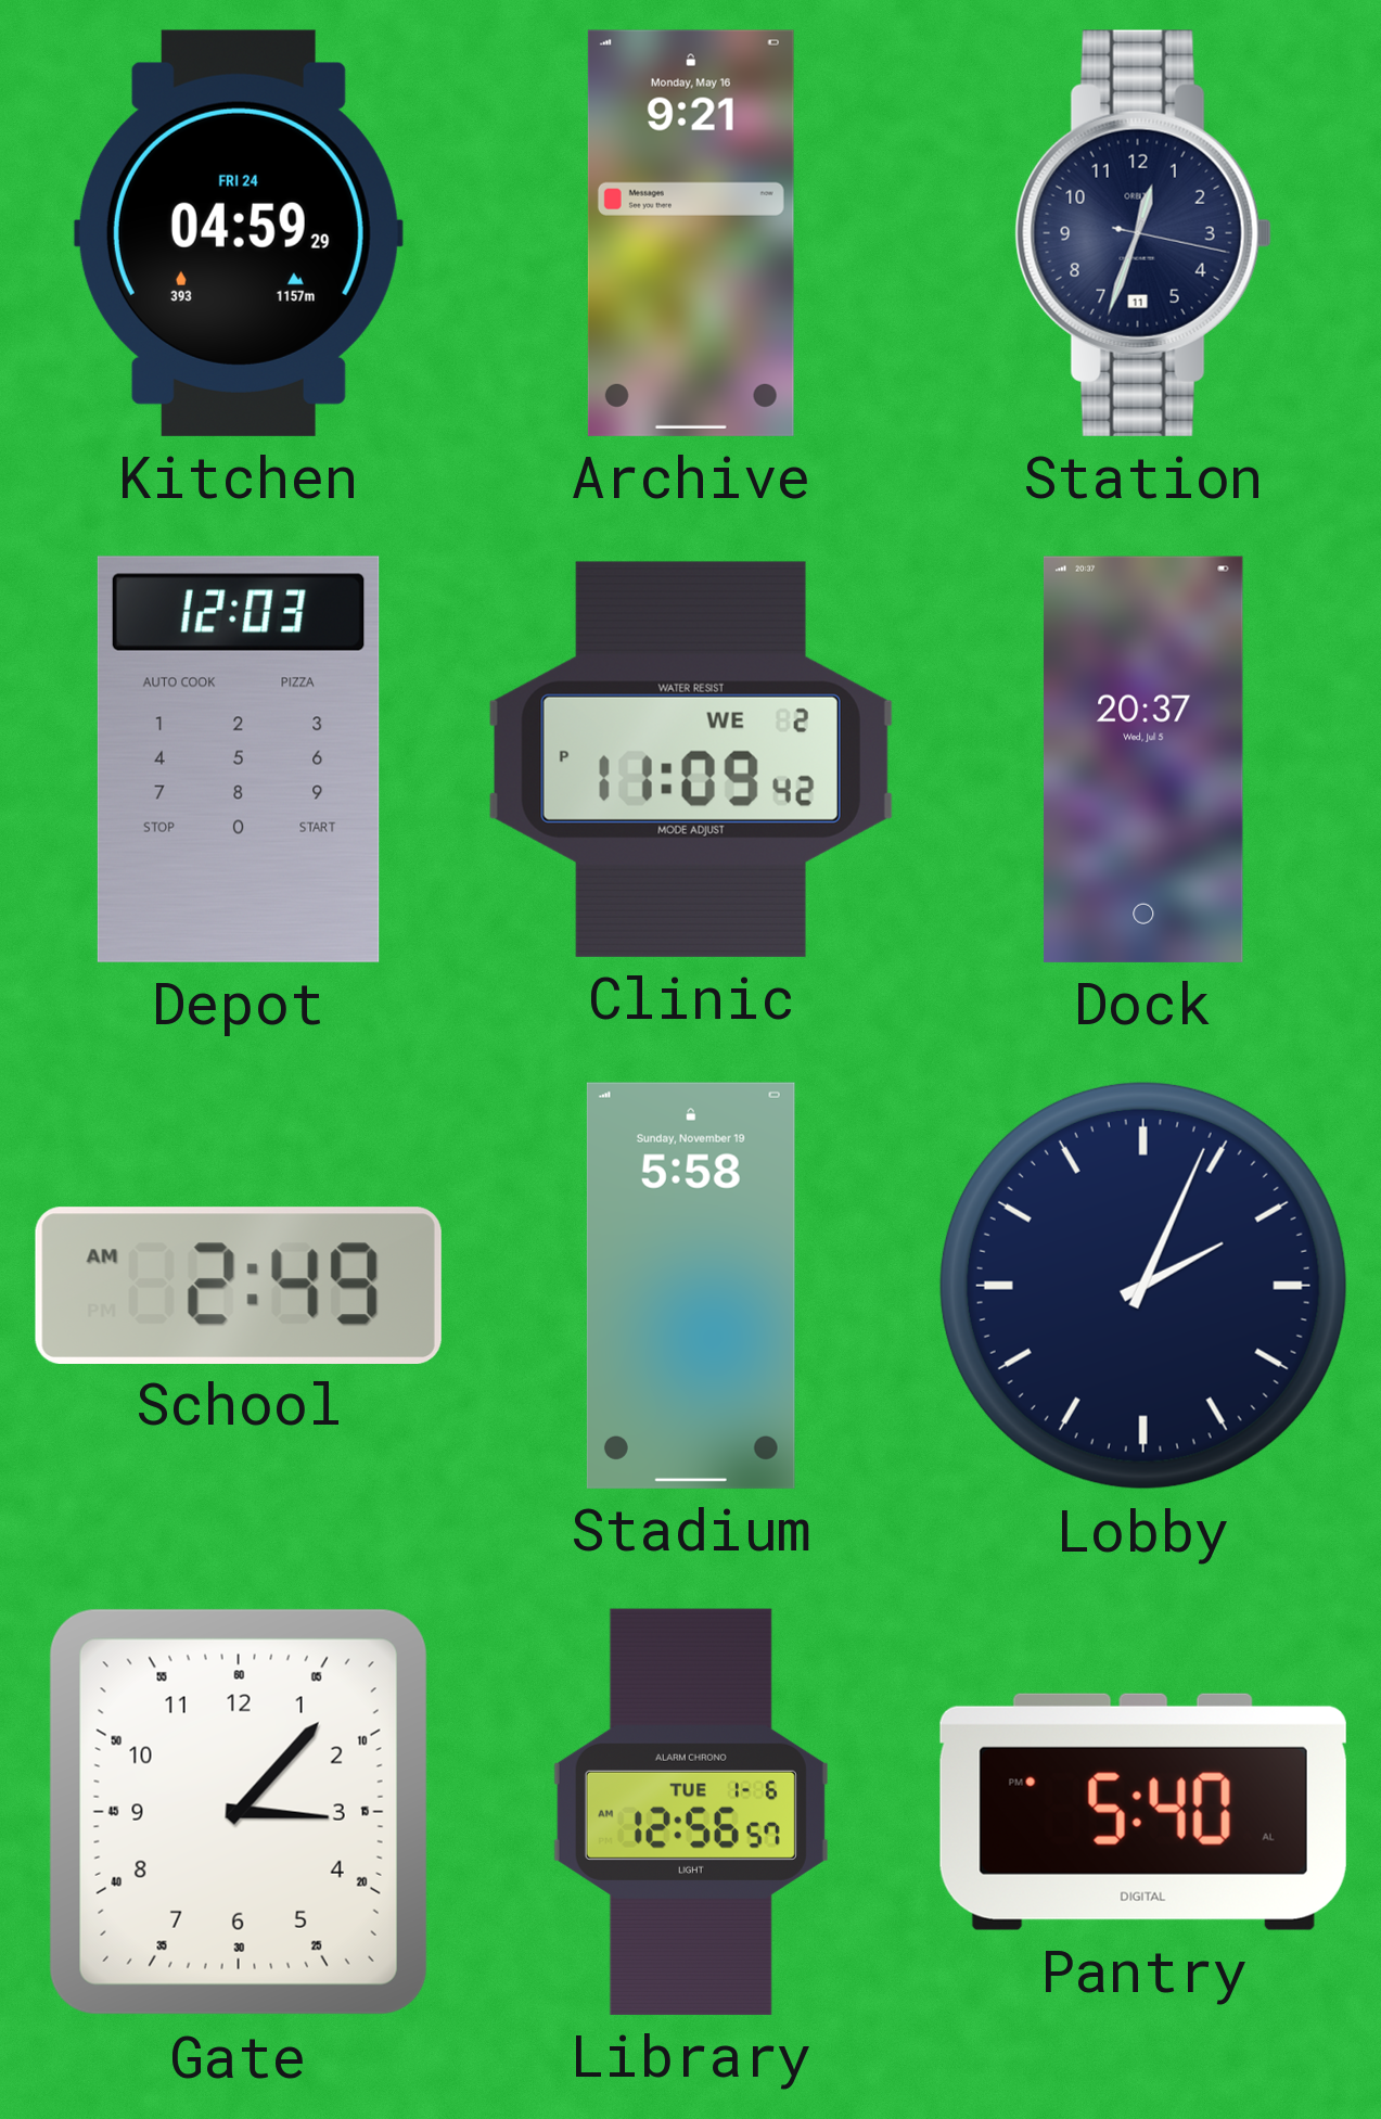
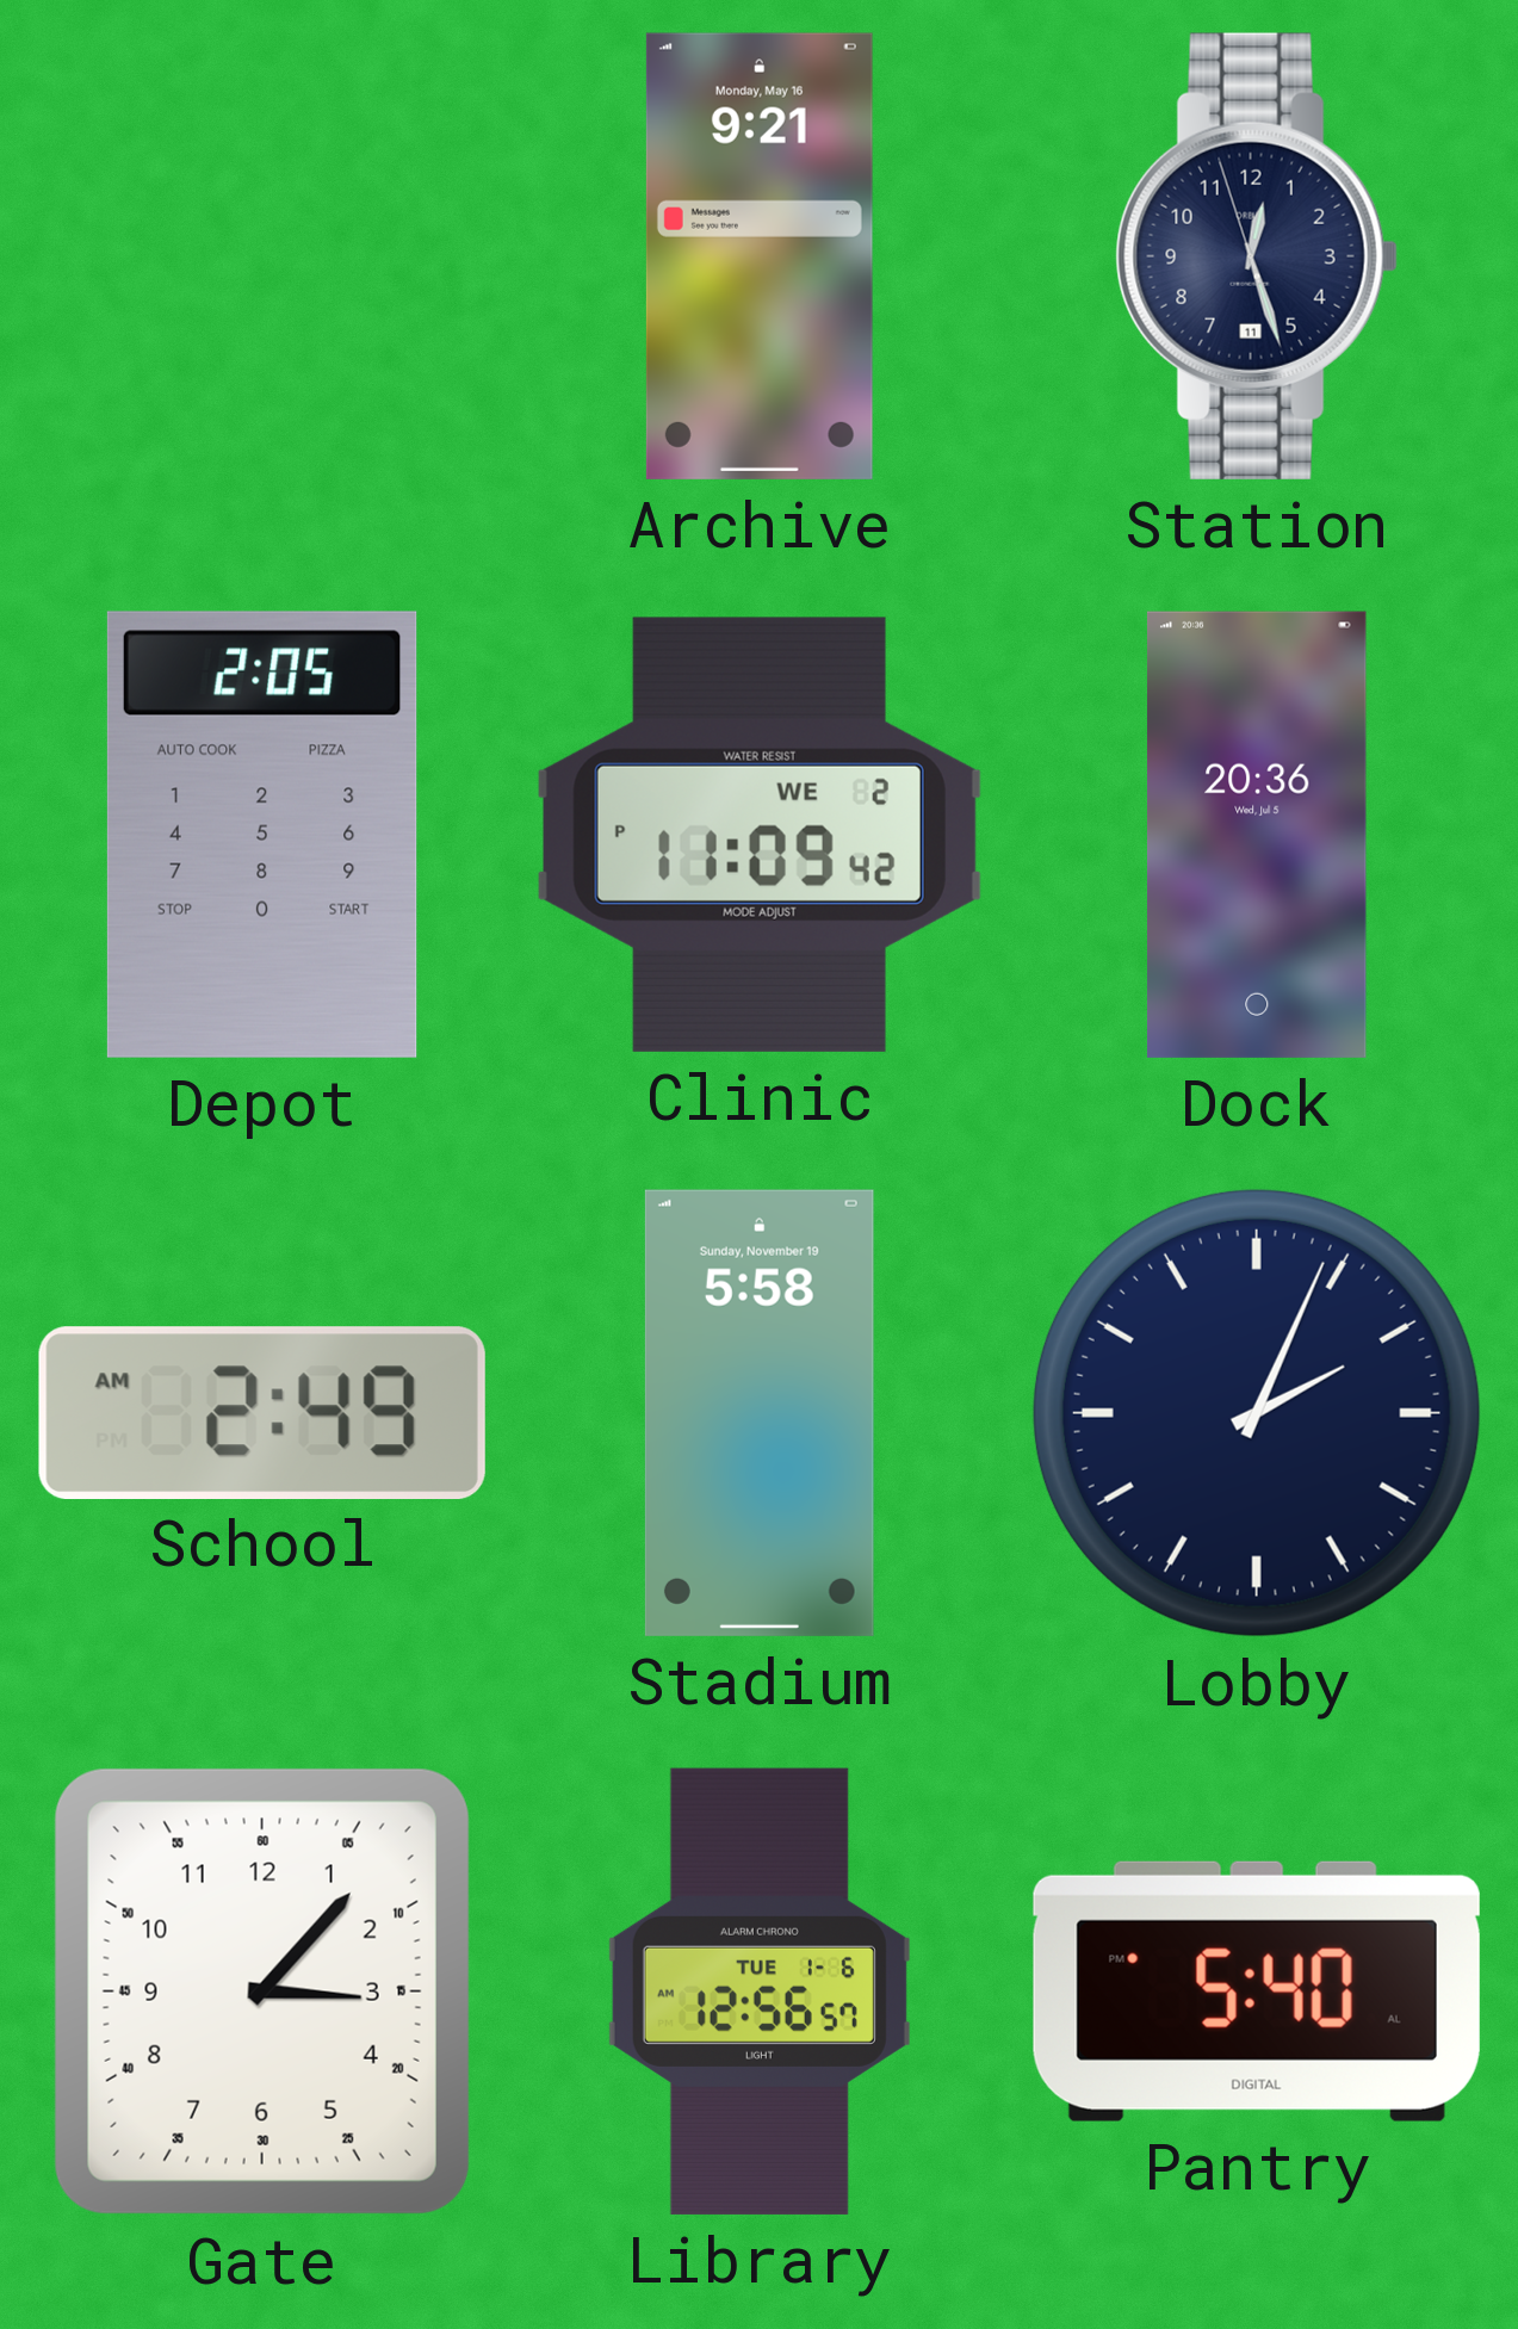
Kitchen: 04:59 -> none
Station: 12:33 -> 12:26
Depot: 12:03 -> 2:05
Dock: 20:37 -> 20:36
